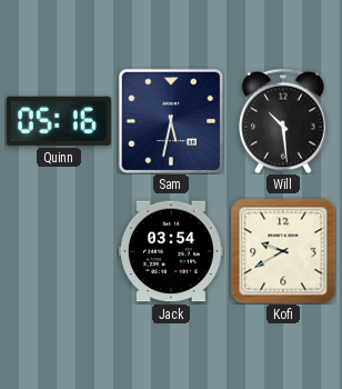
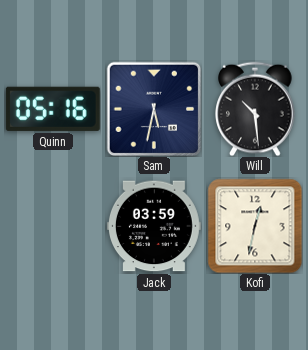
Jack: 03:54 -> 03:59
Kofi: 9:40 -> 12:32
